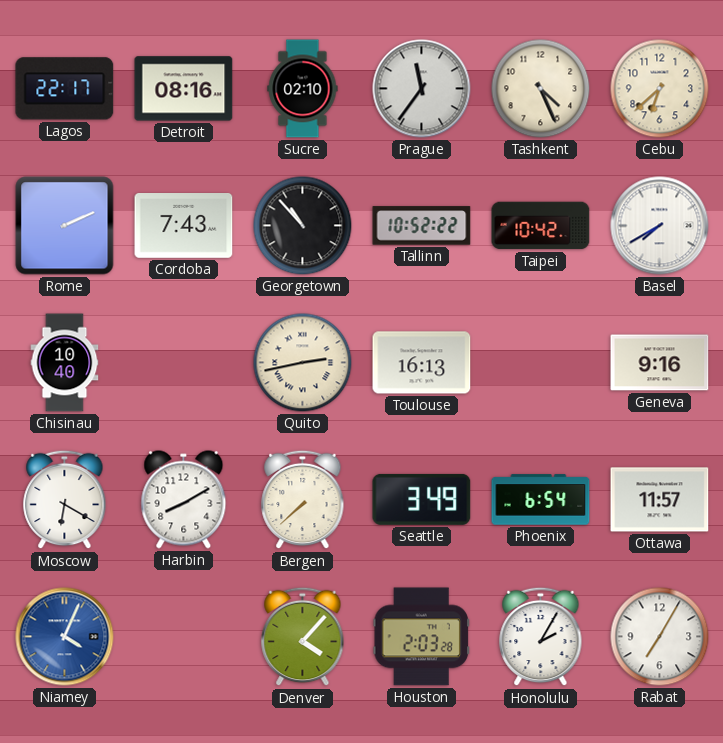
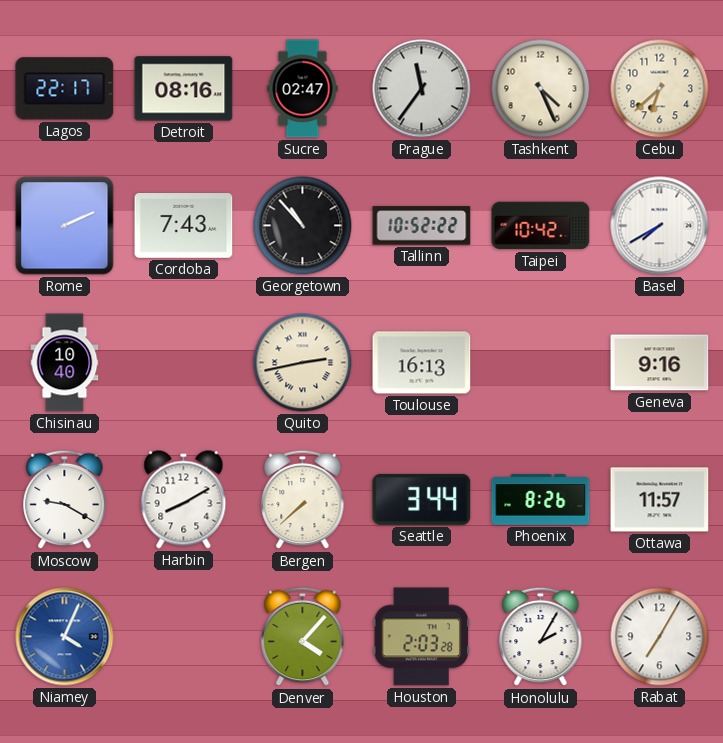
Sucre: 02:10 -> 02:47
Moscow: 6:20 -> 9:20
Seattle: 3:49 -> 3:44
Phoenix: 6:54 -> 8:26
